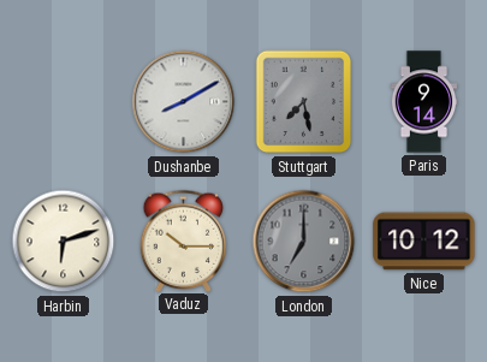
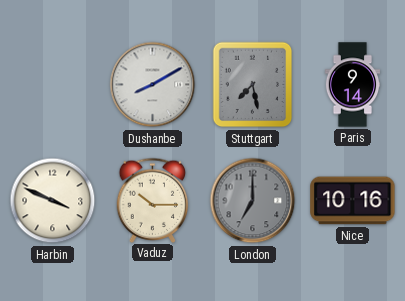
Harbin: 6:12 -> 3:49
Nice: 10:12 -> 10:16
